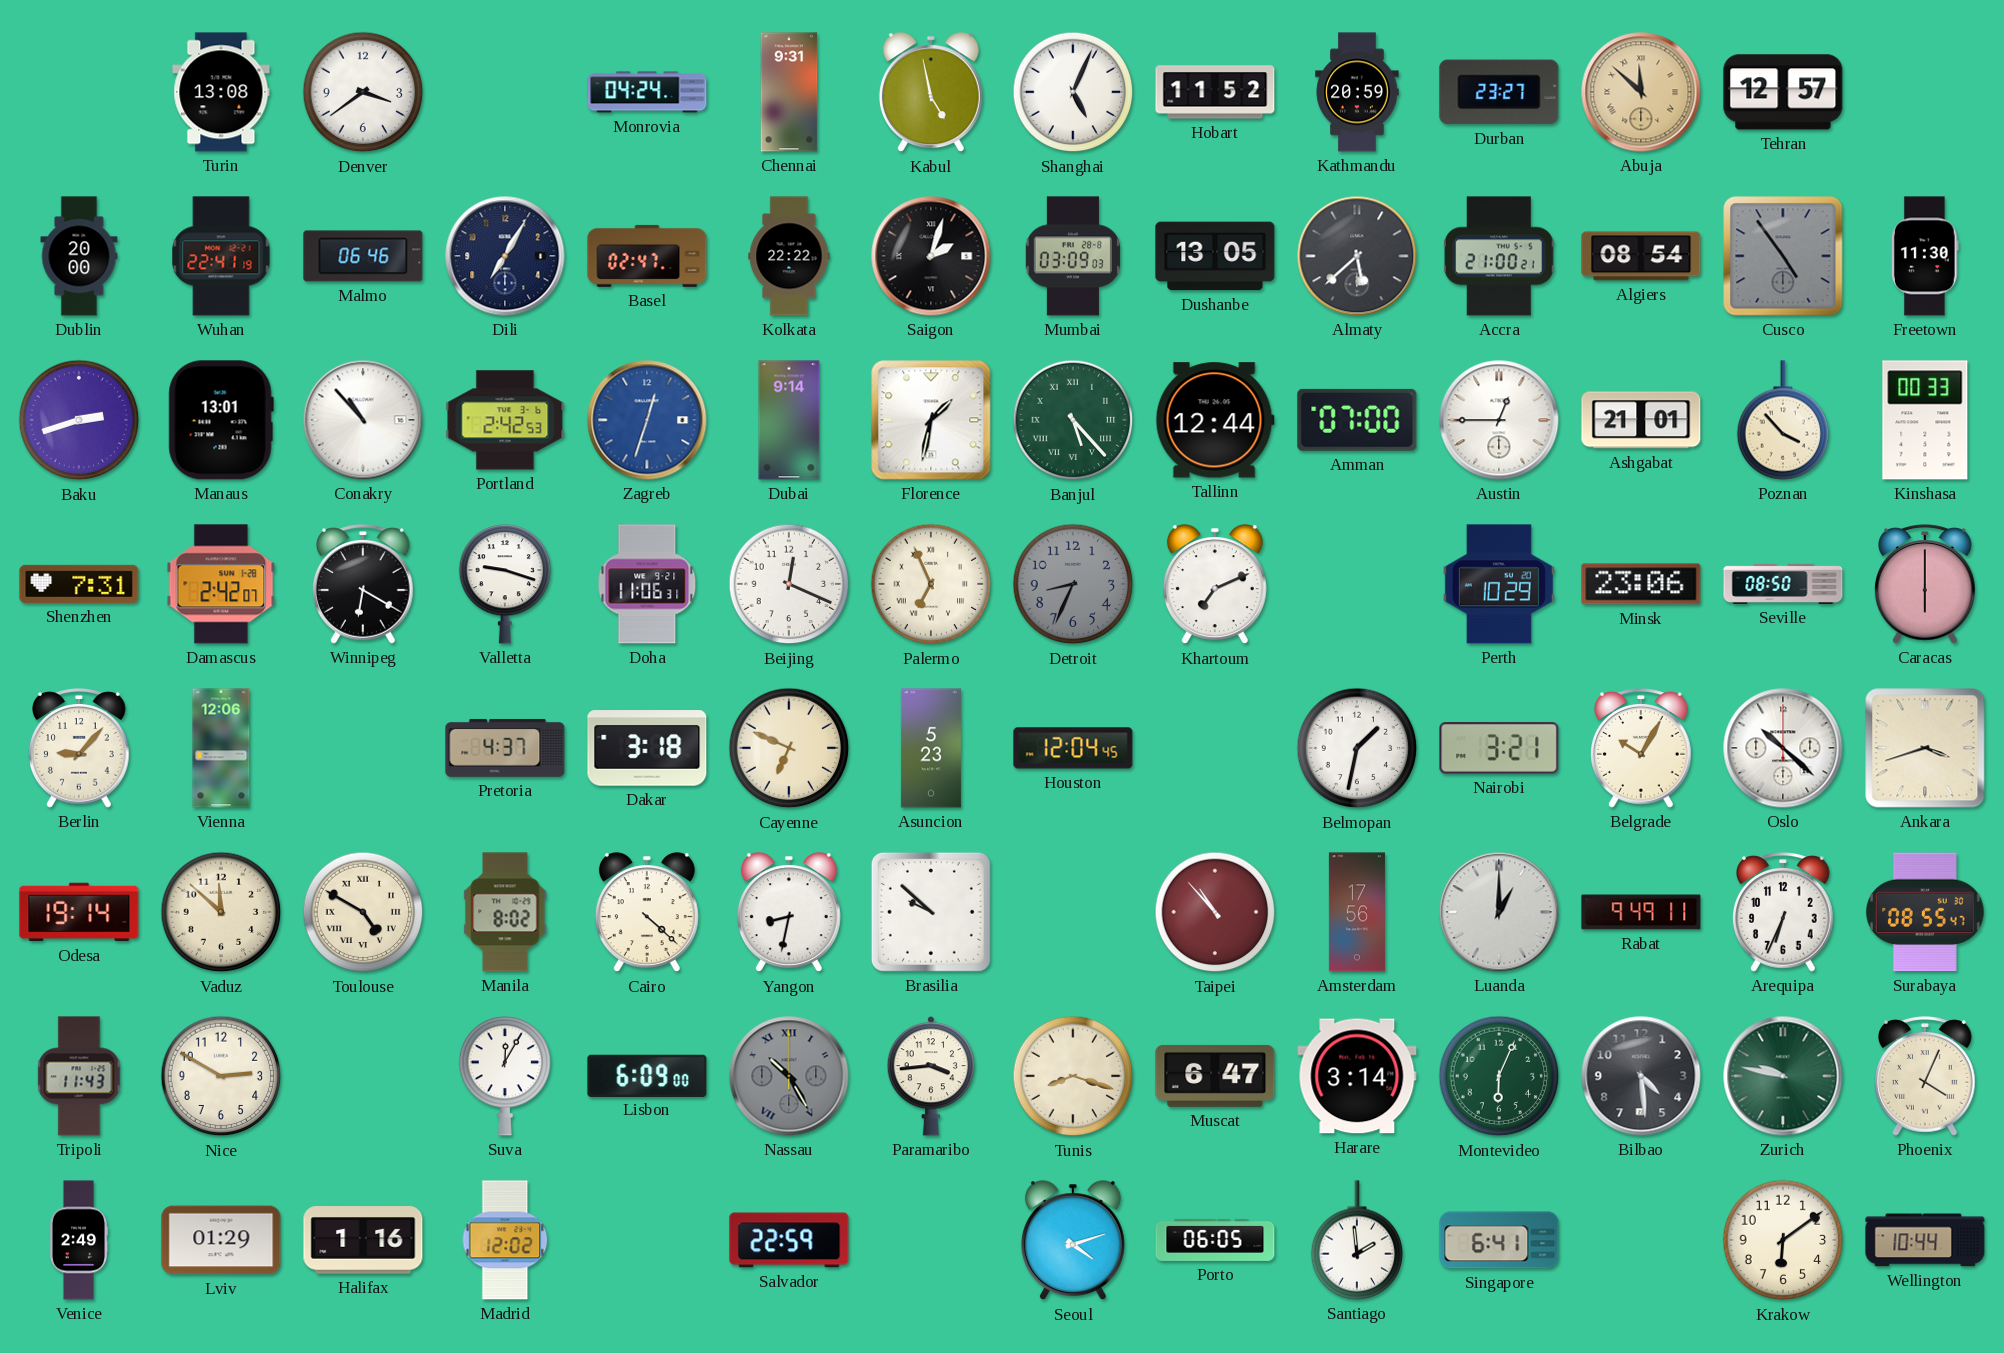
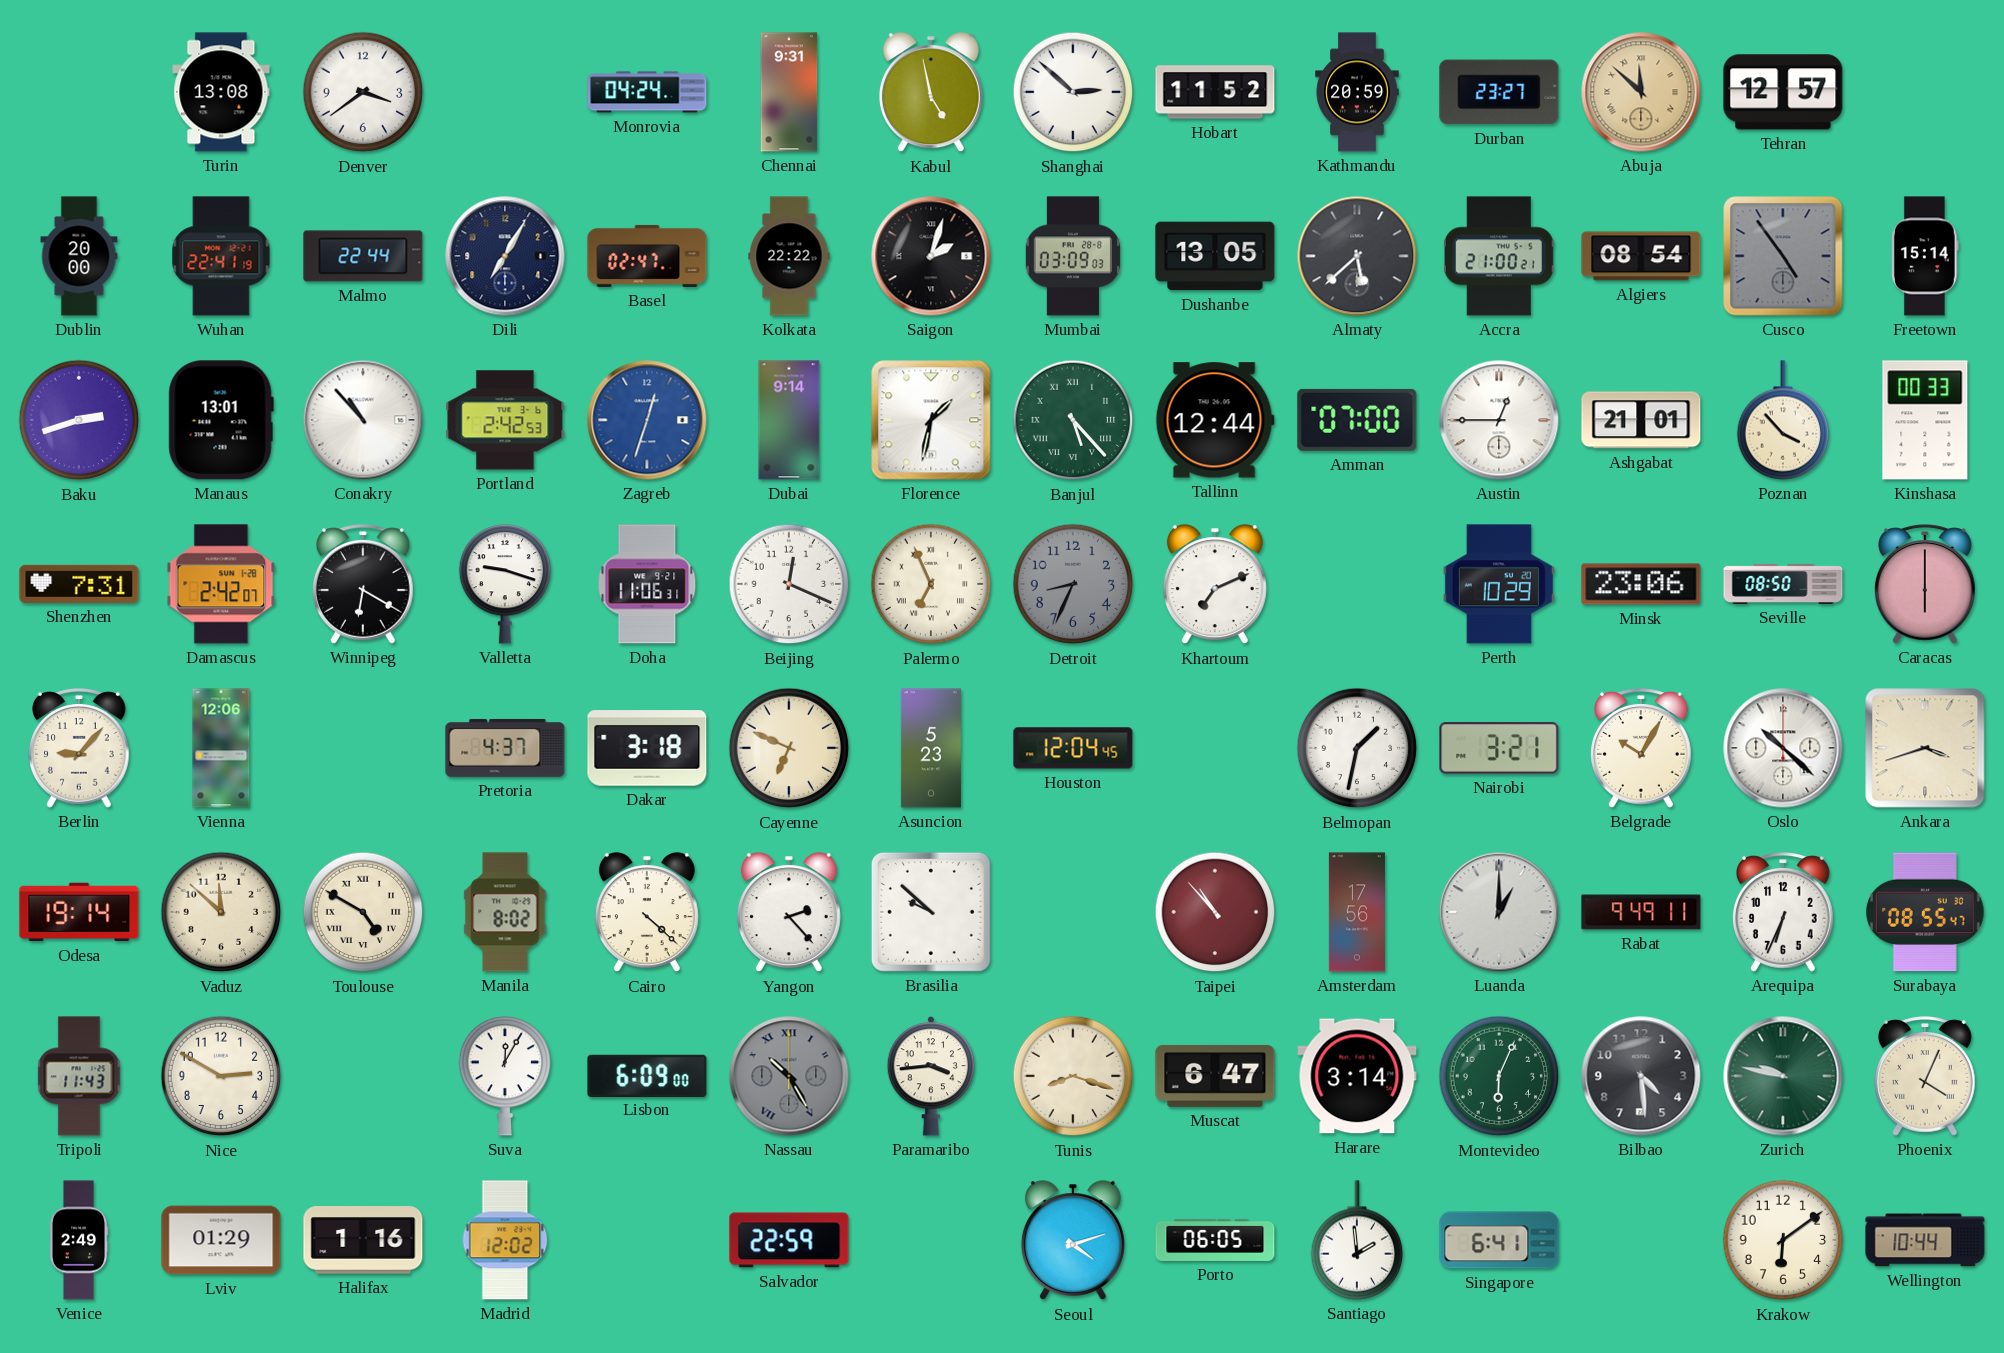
Shanghai: 5:04 -> 2:52
Malmo: 06:46 -> 22:44
Freetown: 11:30 -> 15:14
Yangon: 8:32 -> 2:23
